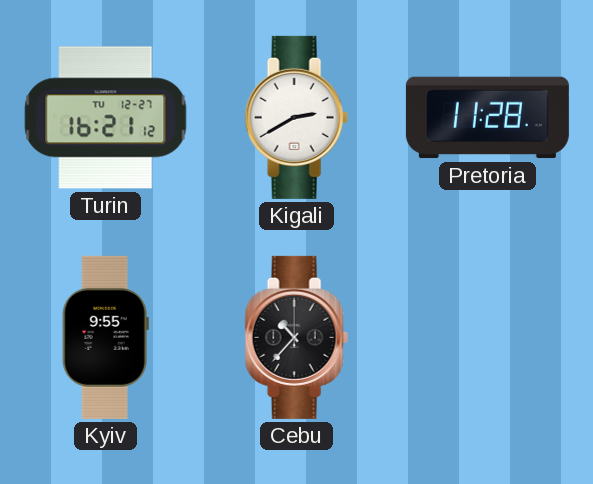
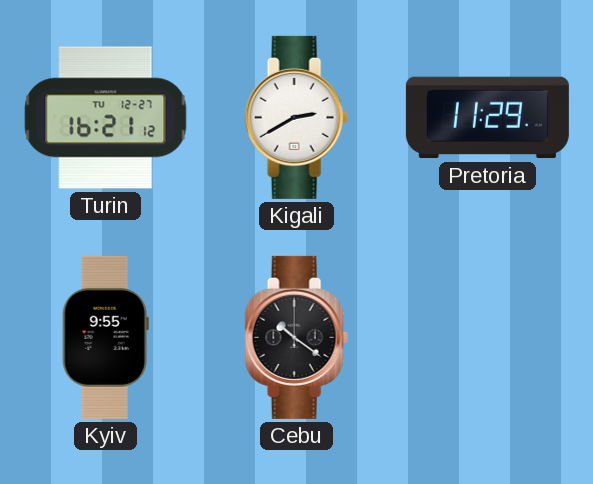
Pretoria: 11:28 -> 11:29
Cebu: 10:37 -> 10:21
